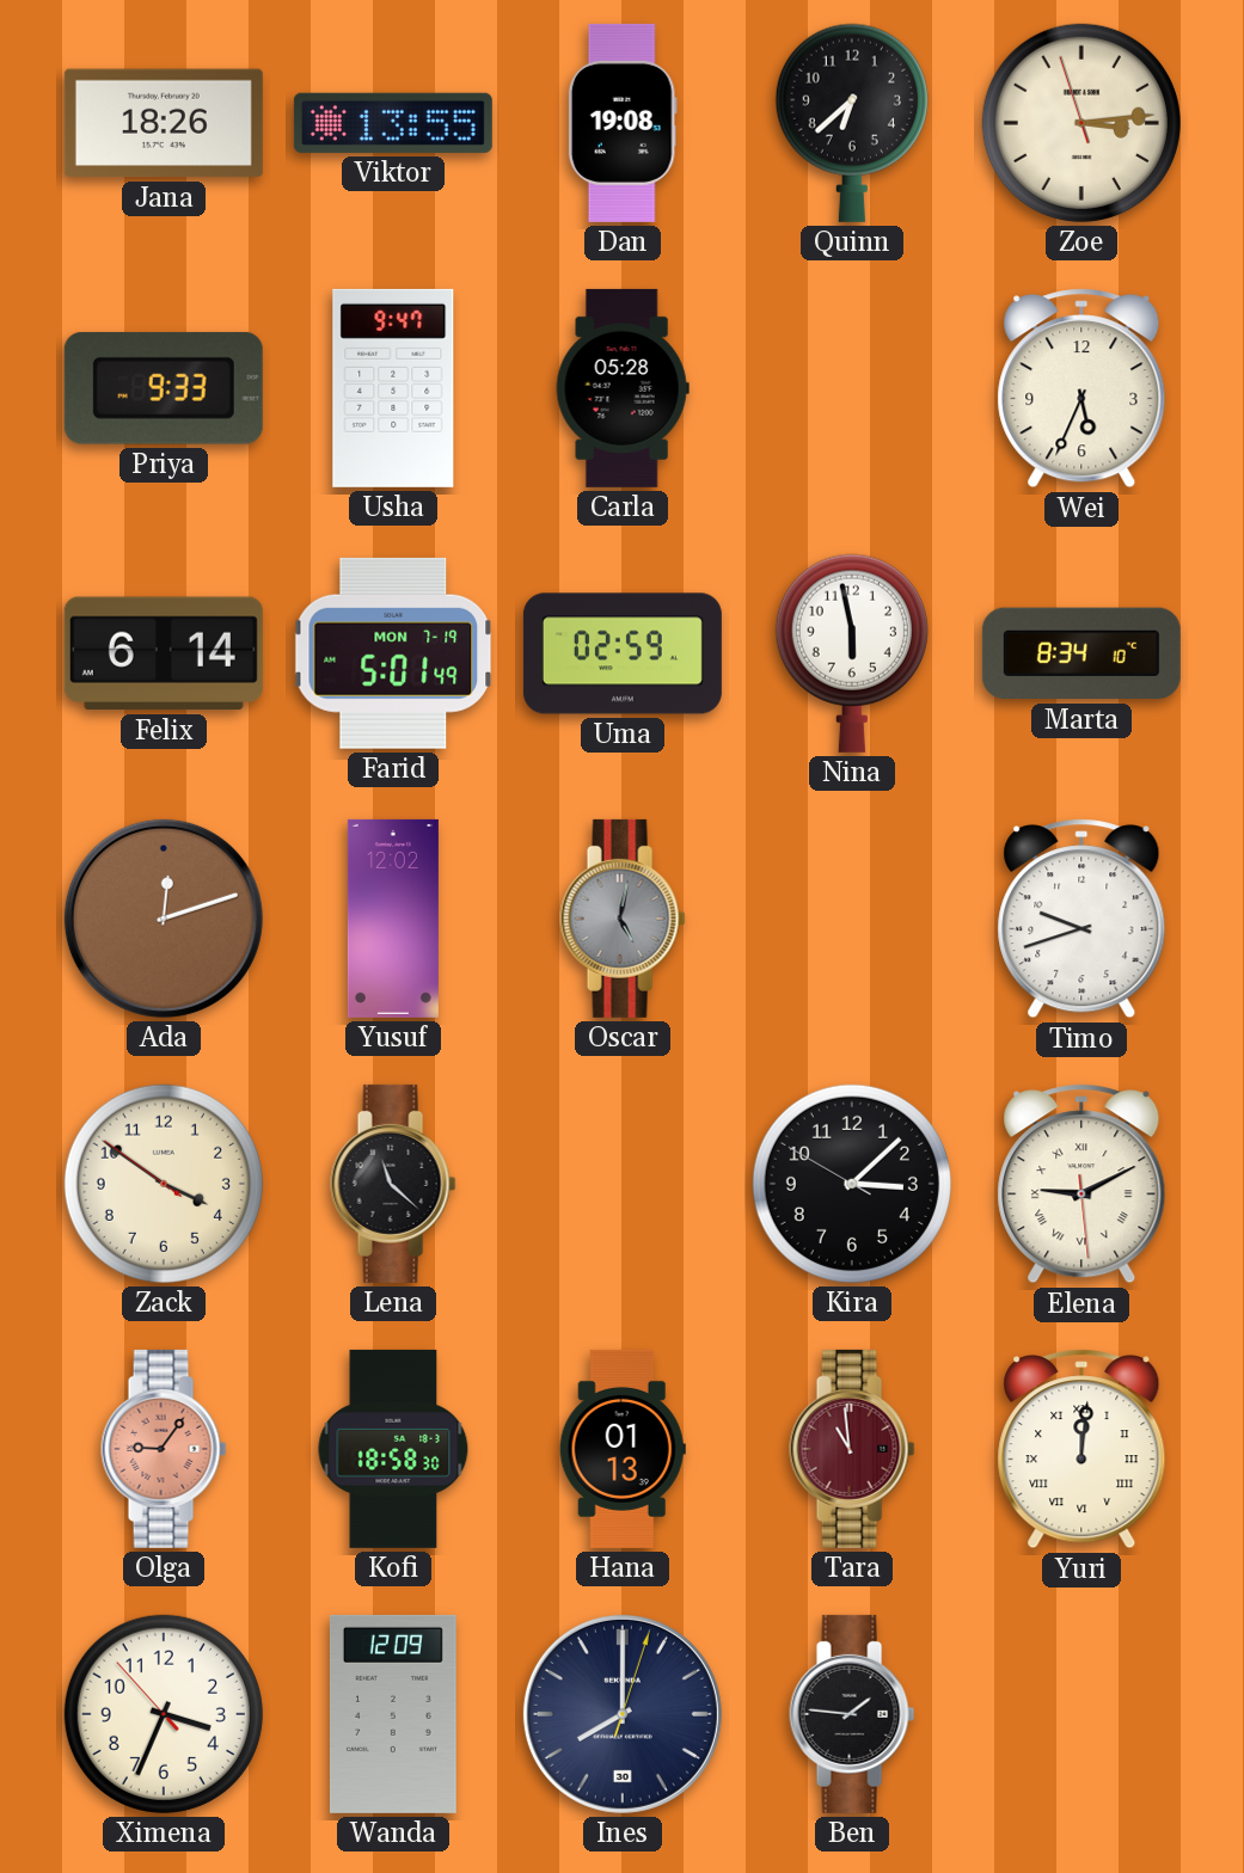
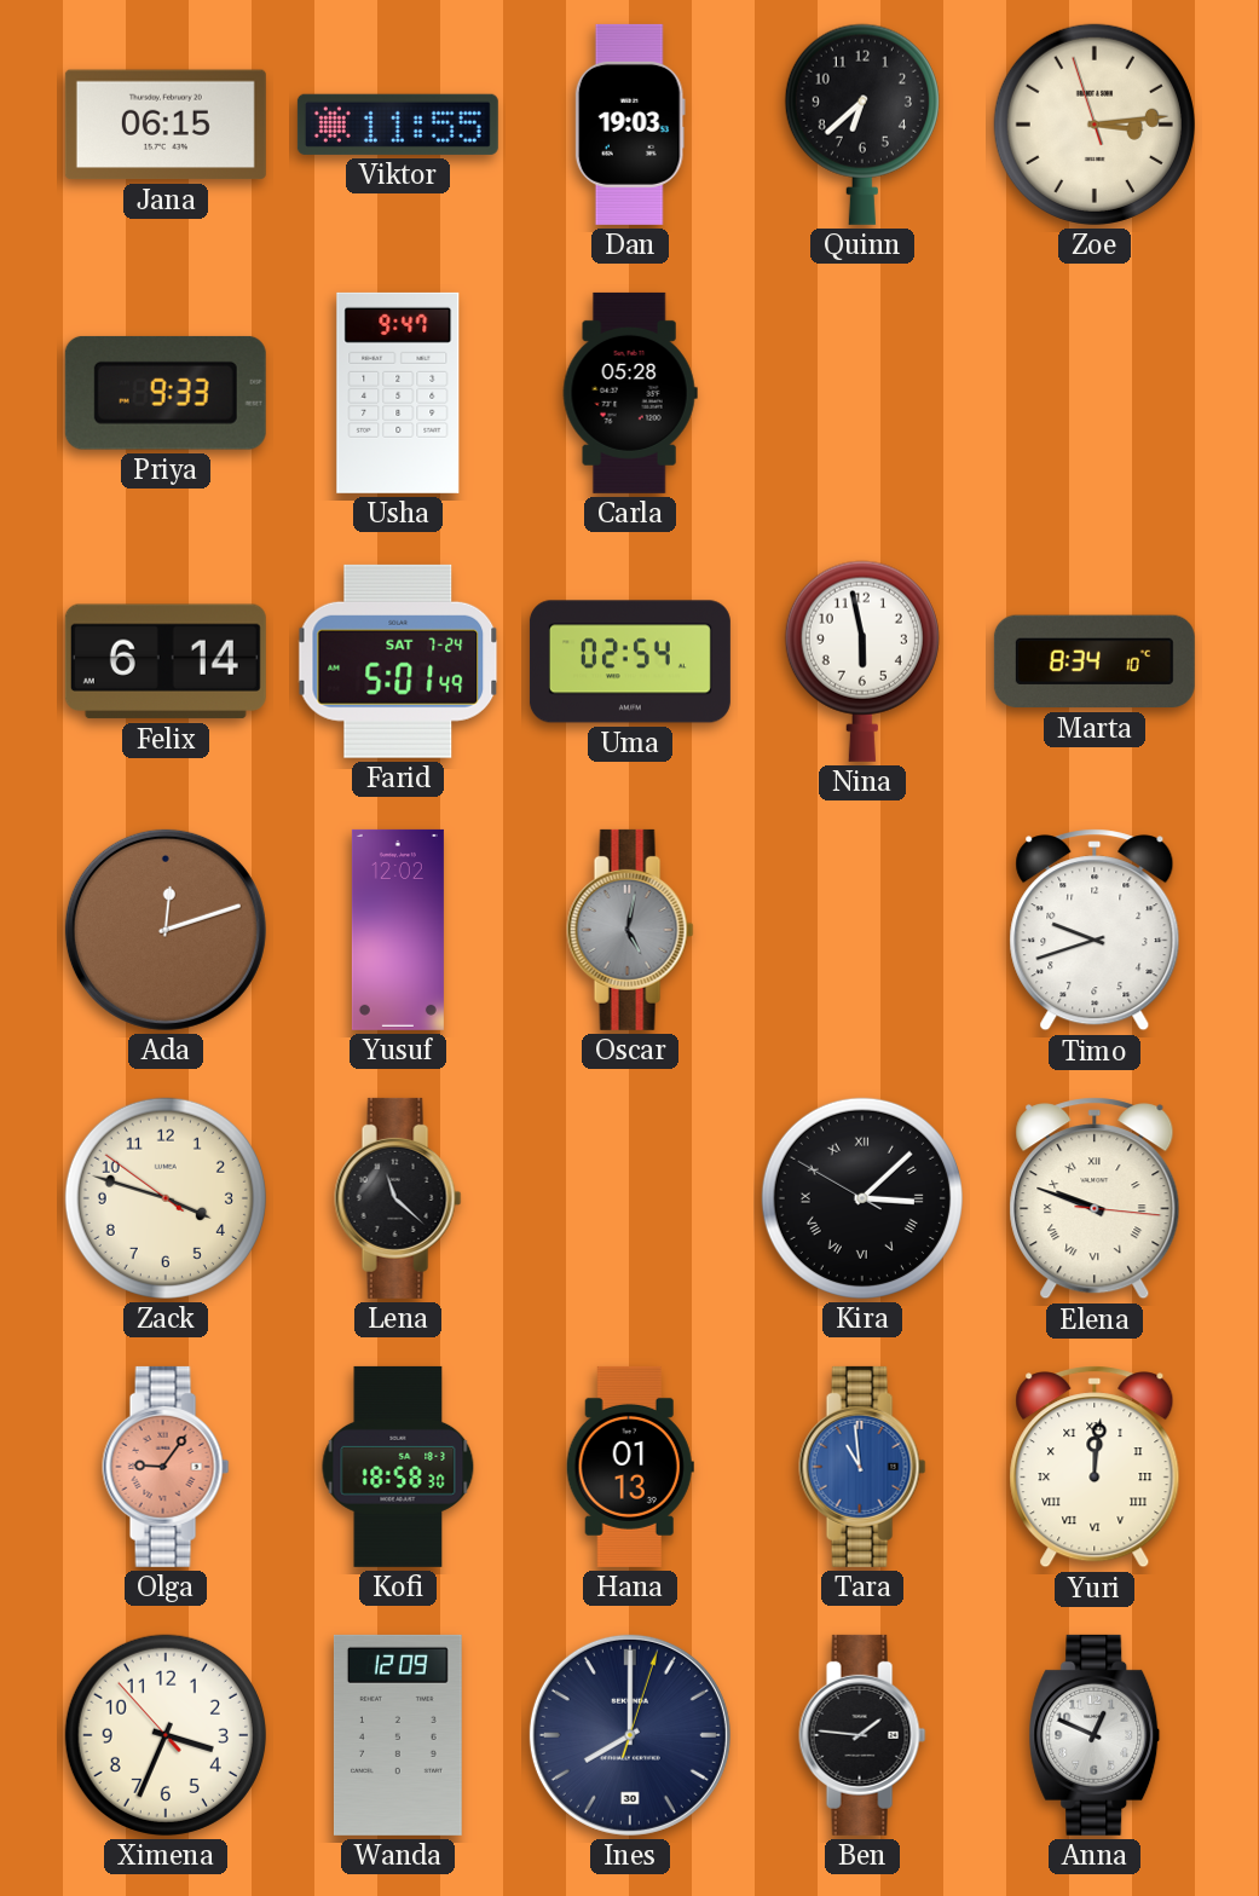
Jana: 18:26 -> 06:15
Viktor: 13:55 -> 11:55
Dan: 19:08 -> 19:03
Wei: 5:34 -> none
Farid date: MON 7-19 -> SAT 7-24
Uma: 02:59 -> 02:54
Zack: 3:50 -> 3:47
Kira numerals: Arabic -> Roman
Elena: 9:10 -> 9:48
Tara dial: burgundy -> blue
Anna: none -> 12:49
